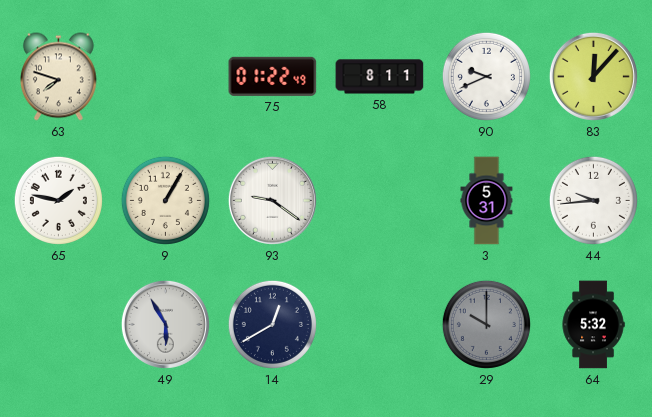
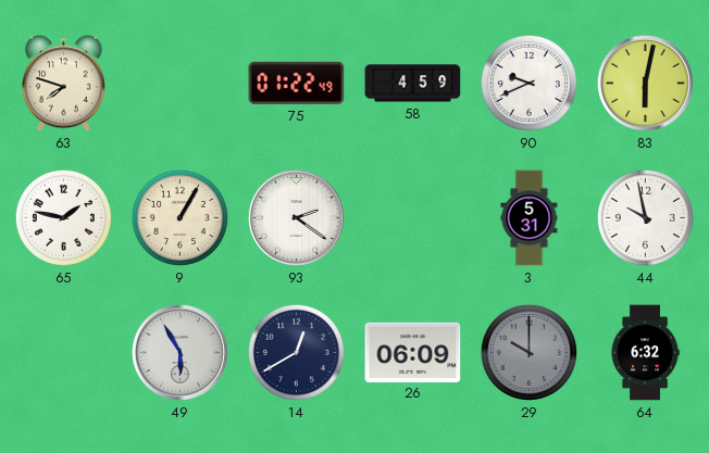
58: 8:11 -> 4:59
83: 12:07 -> 6:02
93: 9:21 -> 2:21
44: 9:44 -> 9:58
26: none -> 06:09
64: 5:32 -> 6:32
